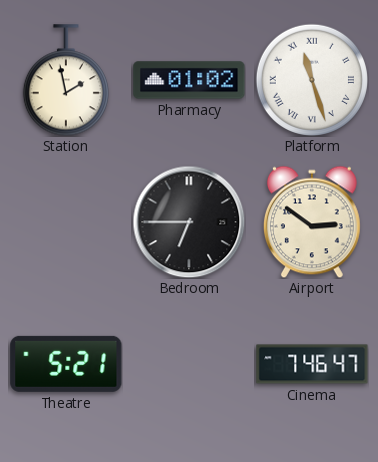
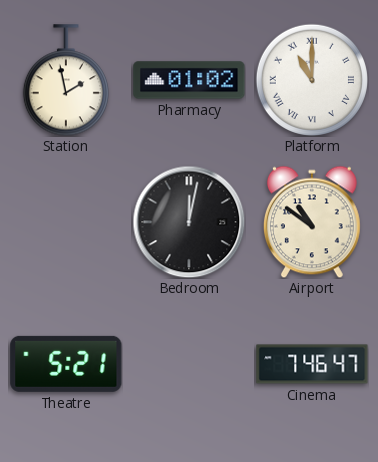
Platform: 11:27 -> 11:00
Bedroom: 6:45 -> 12:02
Airport: 2:51 -> 10:51
